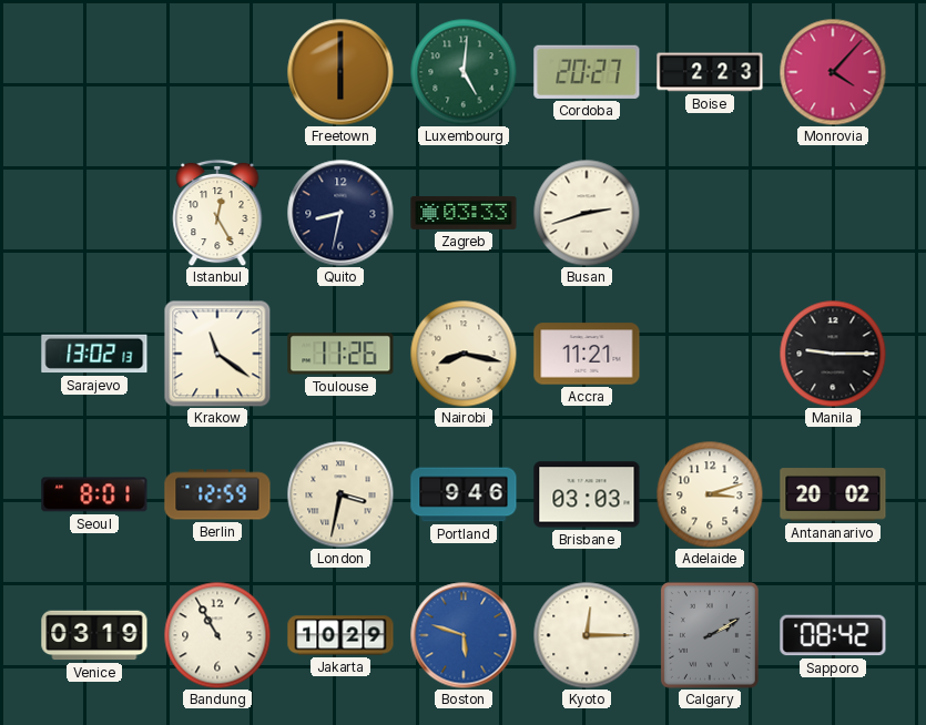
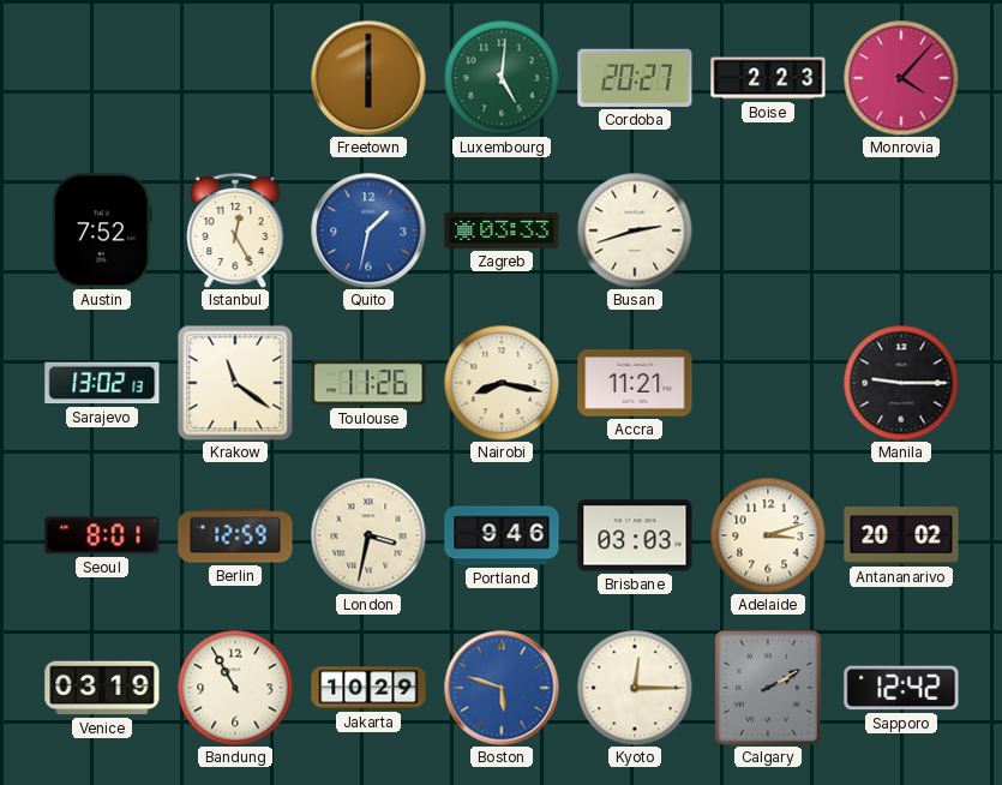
Austin: none -> 7:52
Quito: 8:32 -> 1:32
Quito dial: navy -> blue
Sapporo: 08:42 -> 12:42
